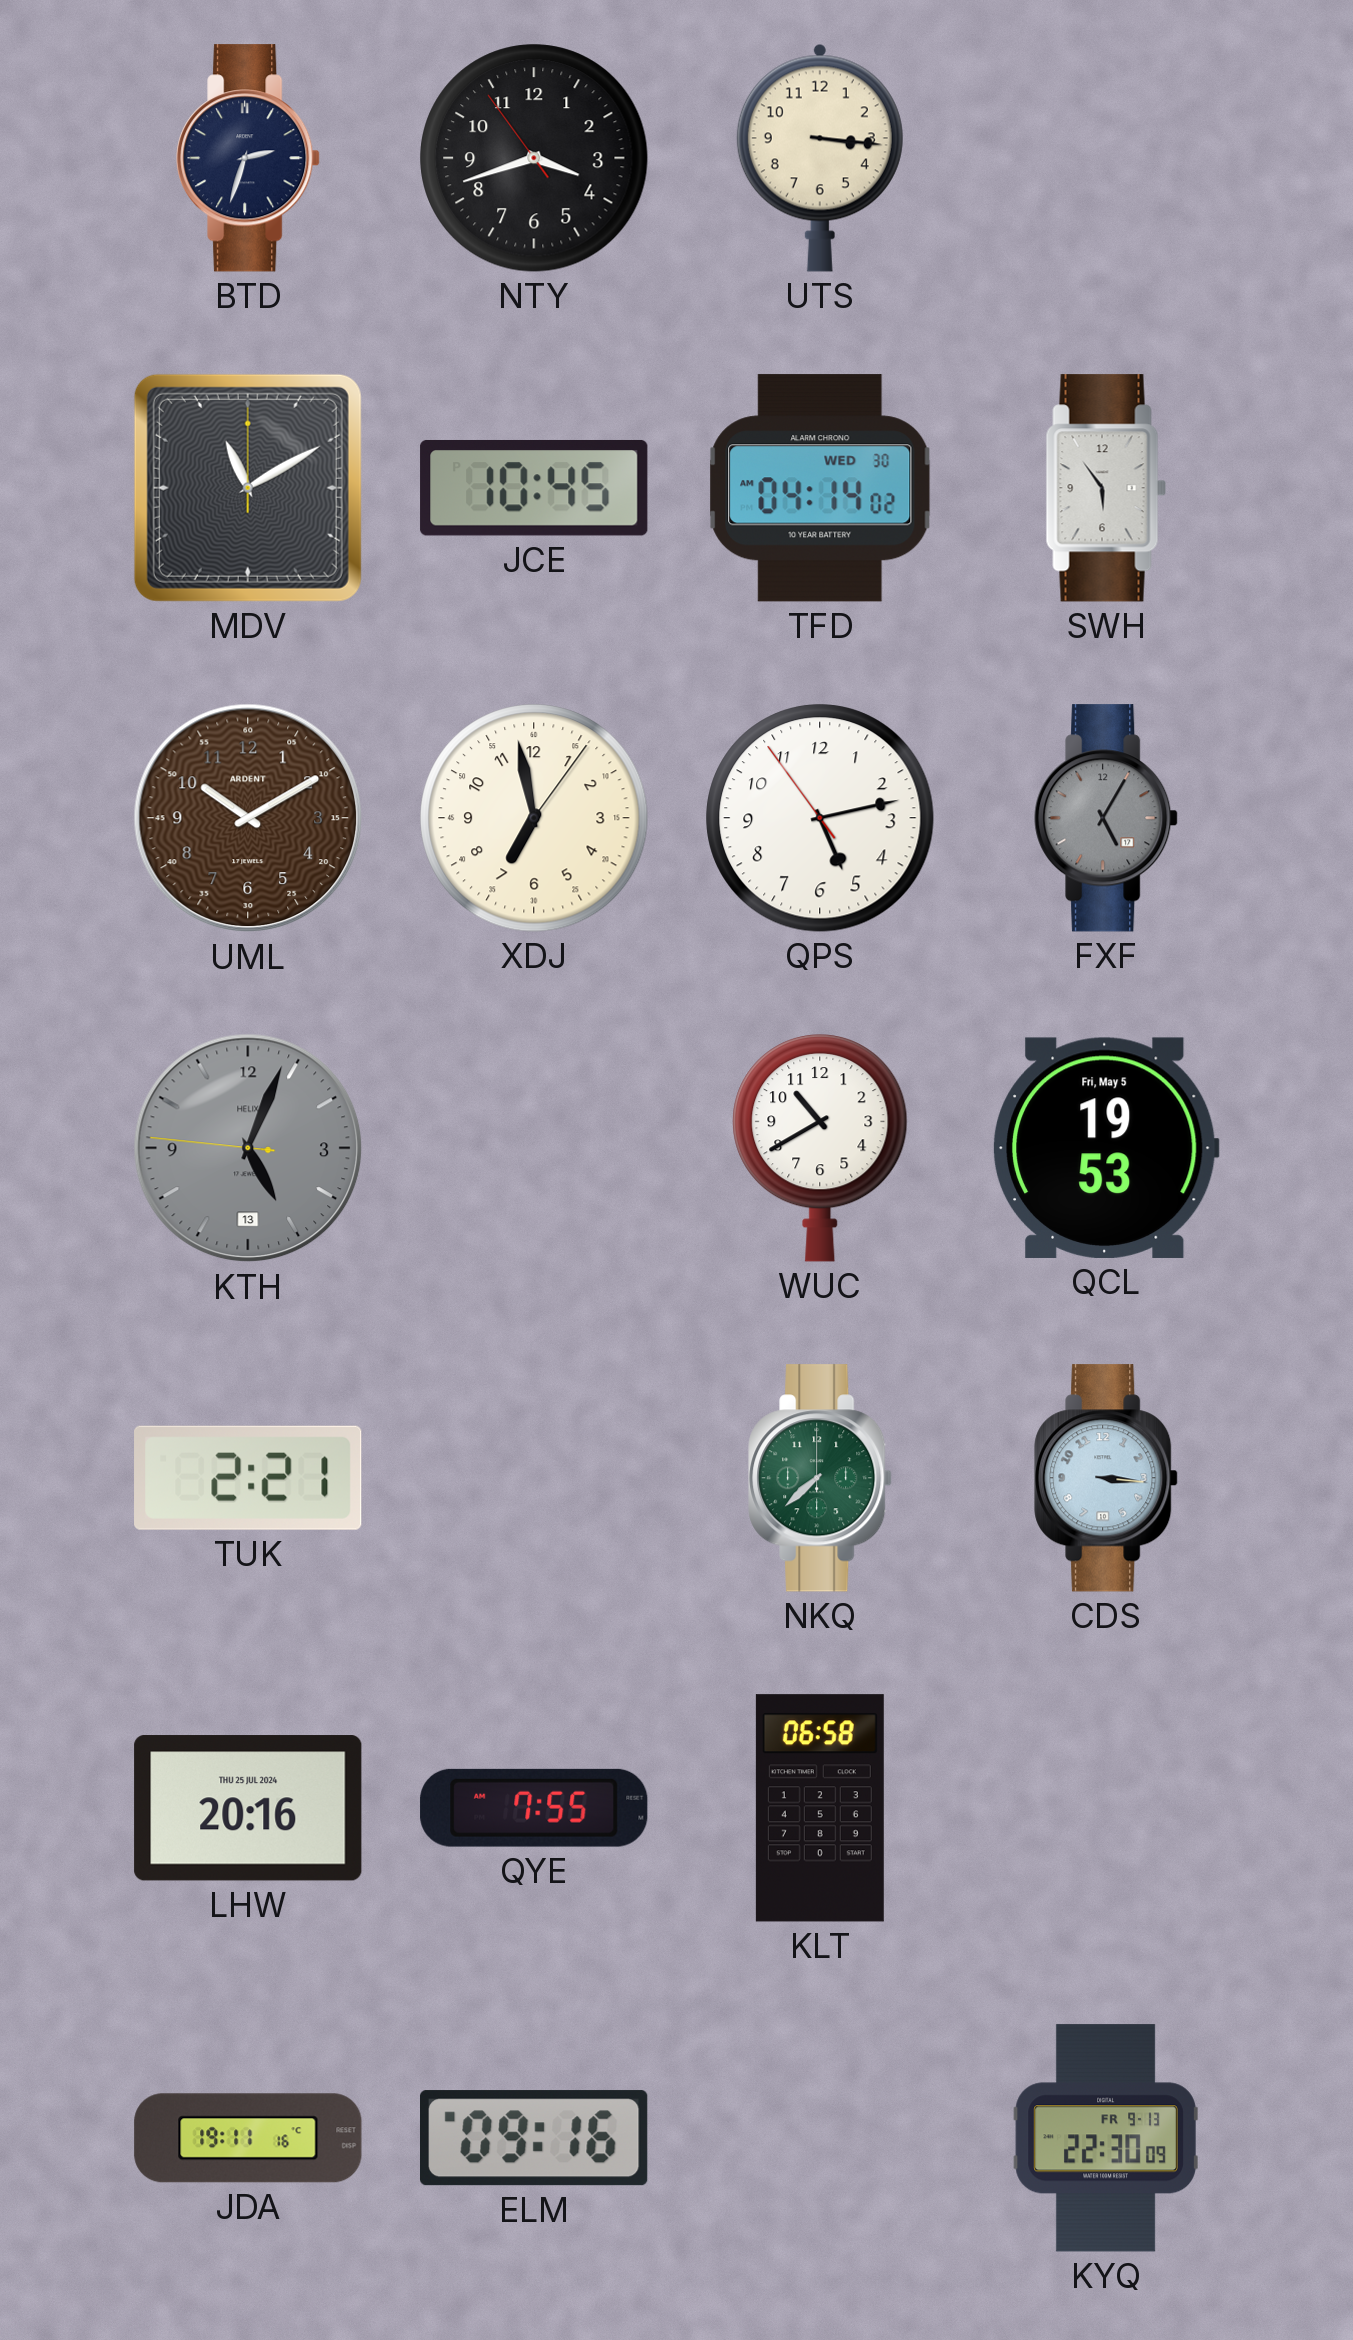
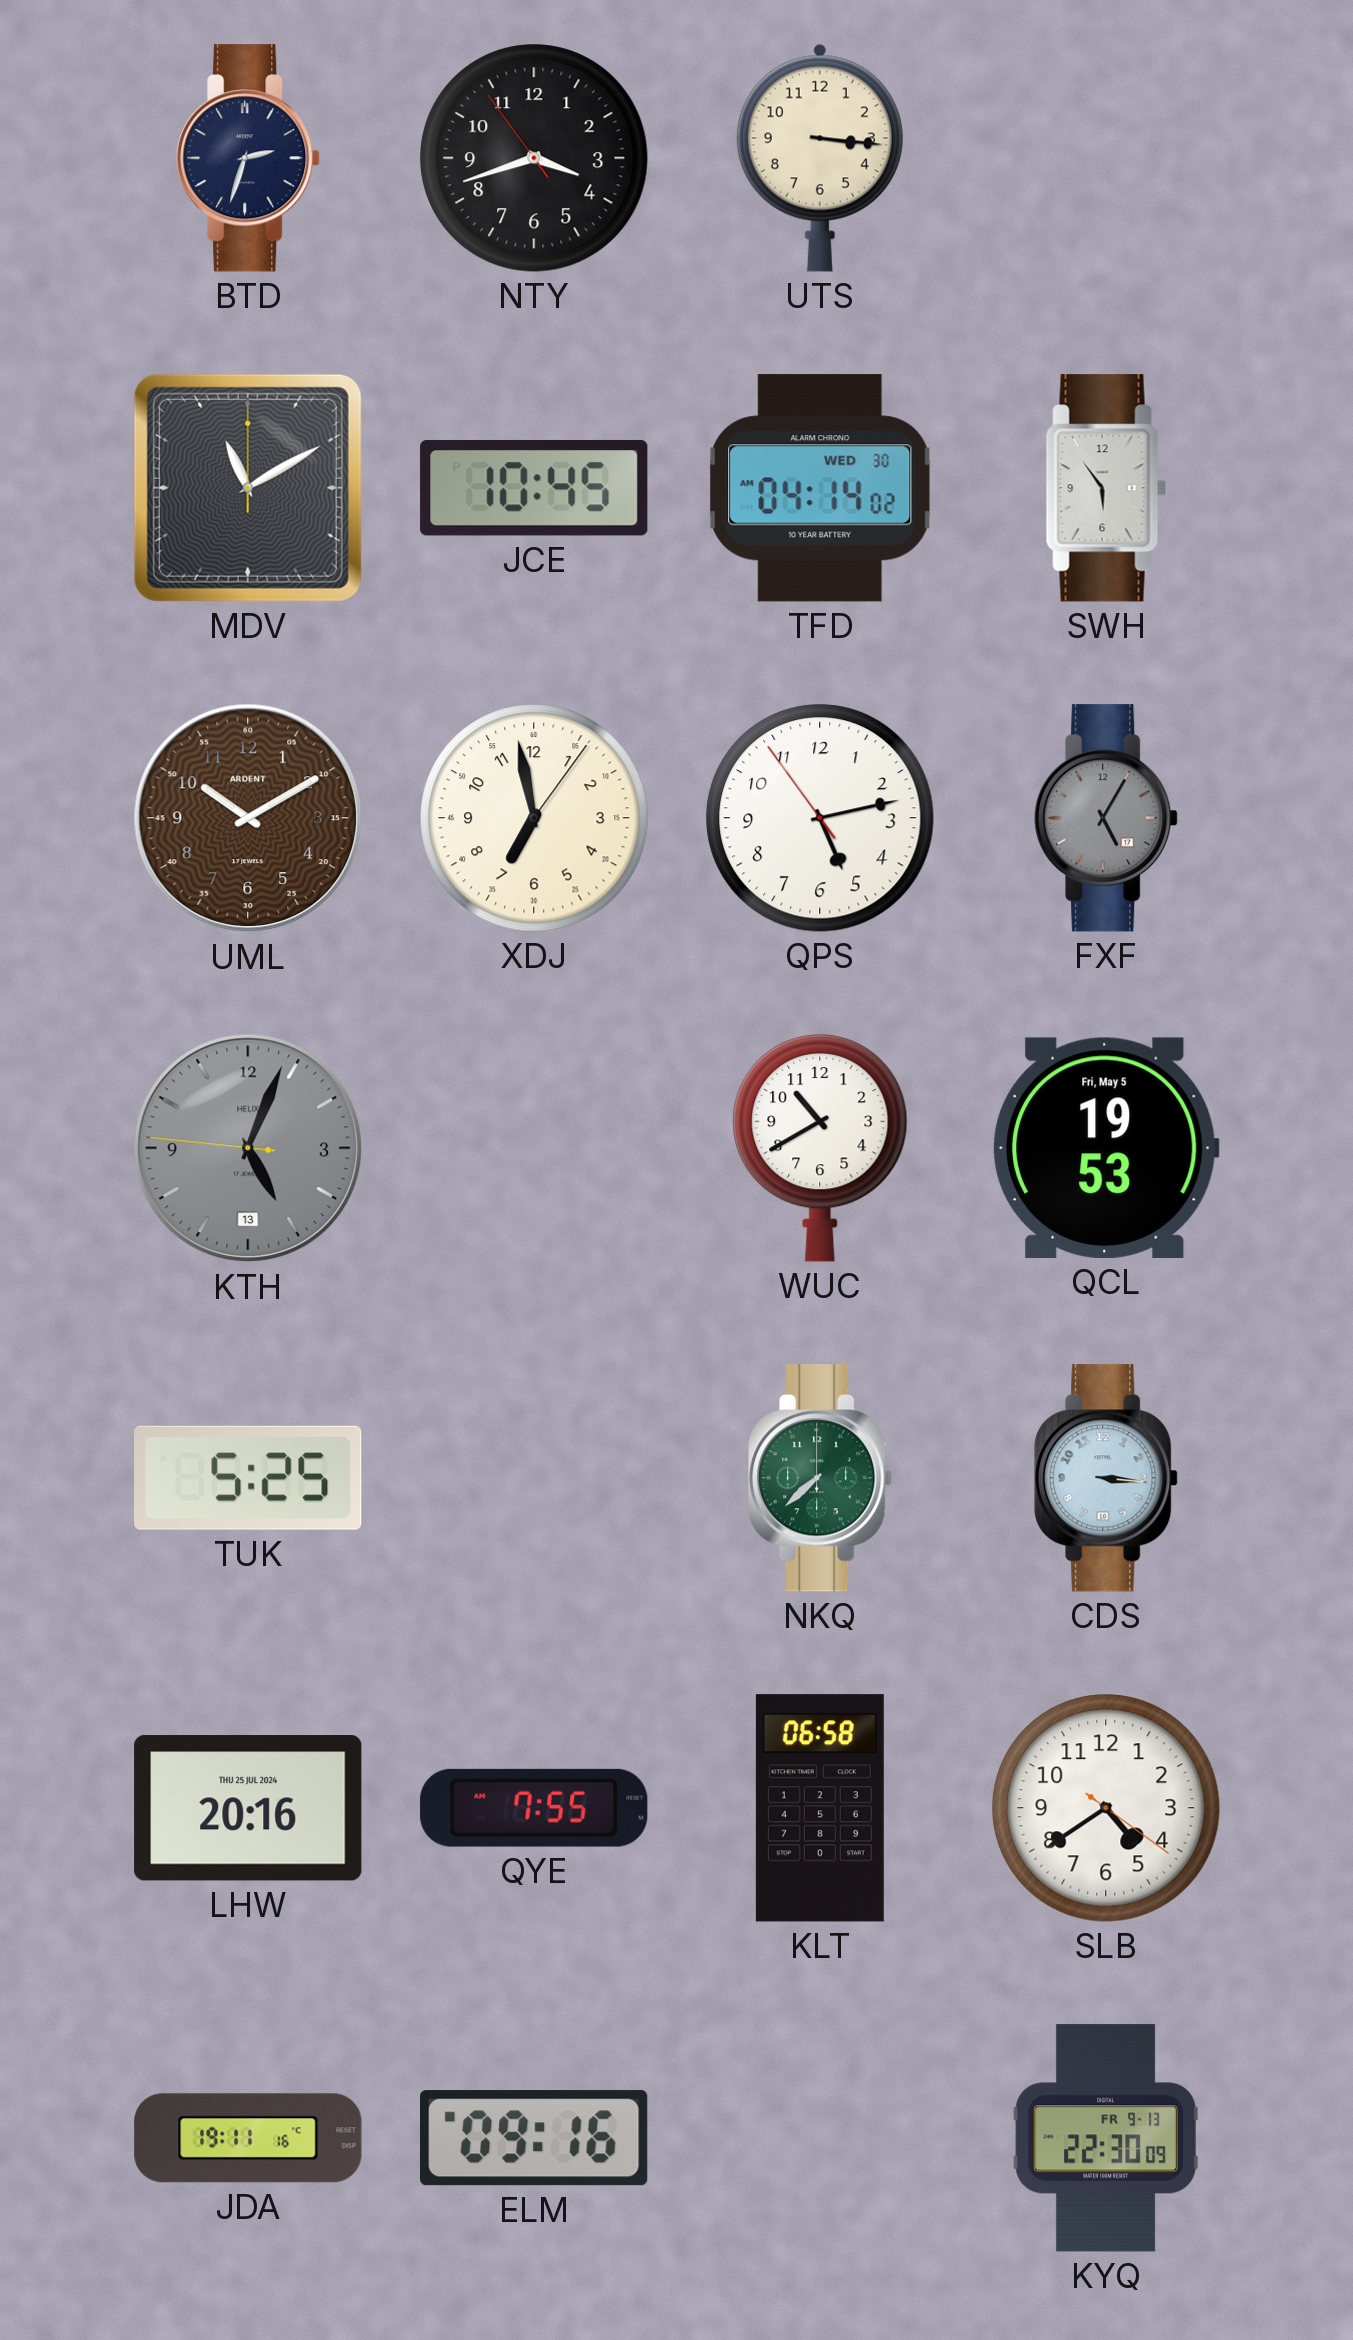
TUK: 2:21 -> 5:25
SLB: none -> 4:39
